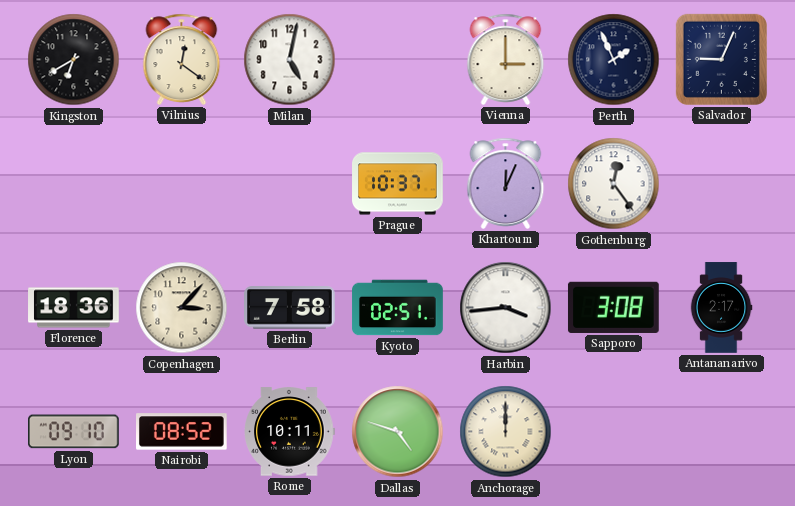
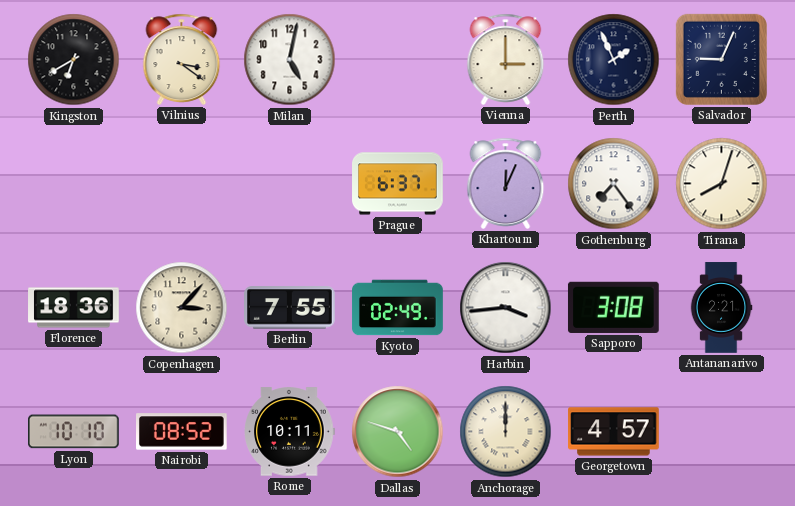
Vilnius: 12:21 -> 3:21
Prague: 10:37 -> 6:37
Gothenburg: 12:24 -> 7:24
Tirana: none -> 8:03
Berlin: 7:58 -> 7:55
Kyoto: 02:51 -> 02:49
Antananarivo: 2:17 -> 2:21
Lyon: 09:10 -> 10:10
Georgetown: none -> 4:57
